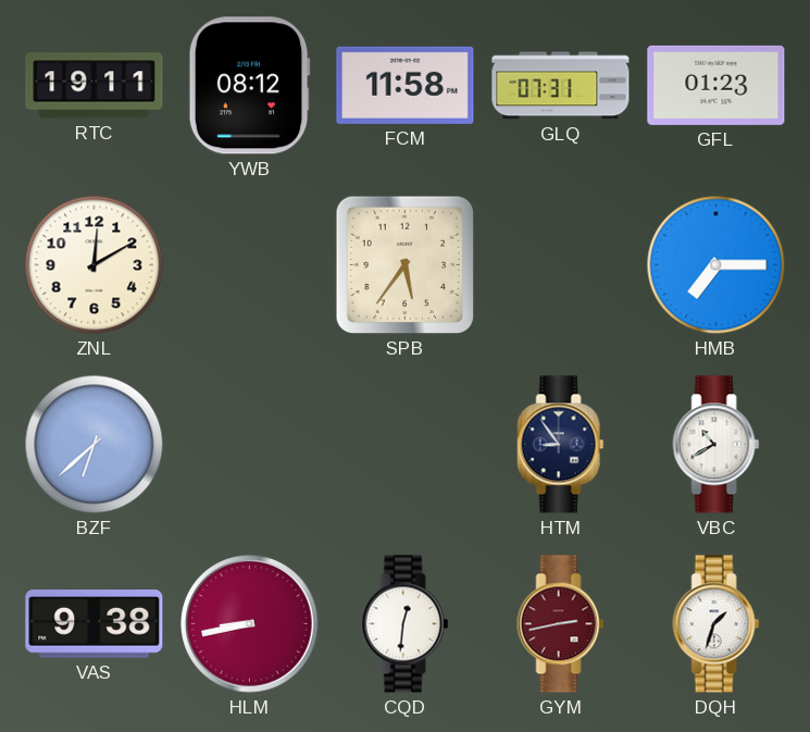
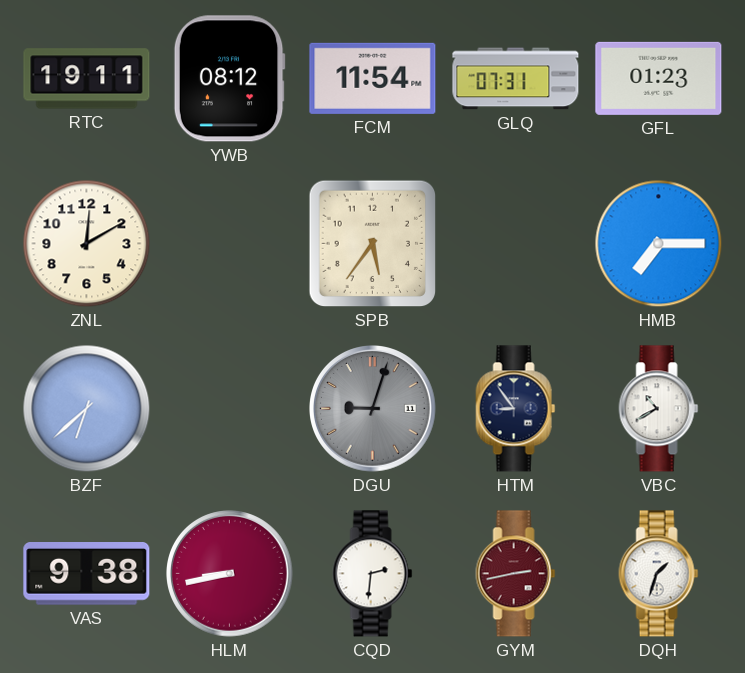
FCM: 11:58 -> 11:54
DGU: none -> 9:03
CQD: 12:31 -> 2:31
